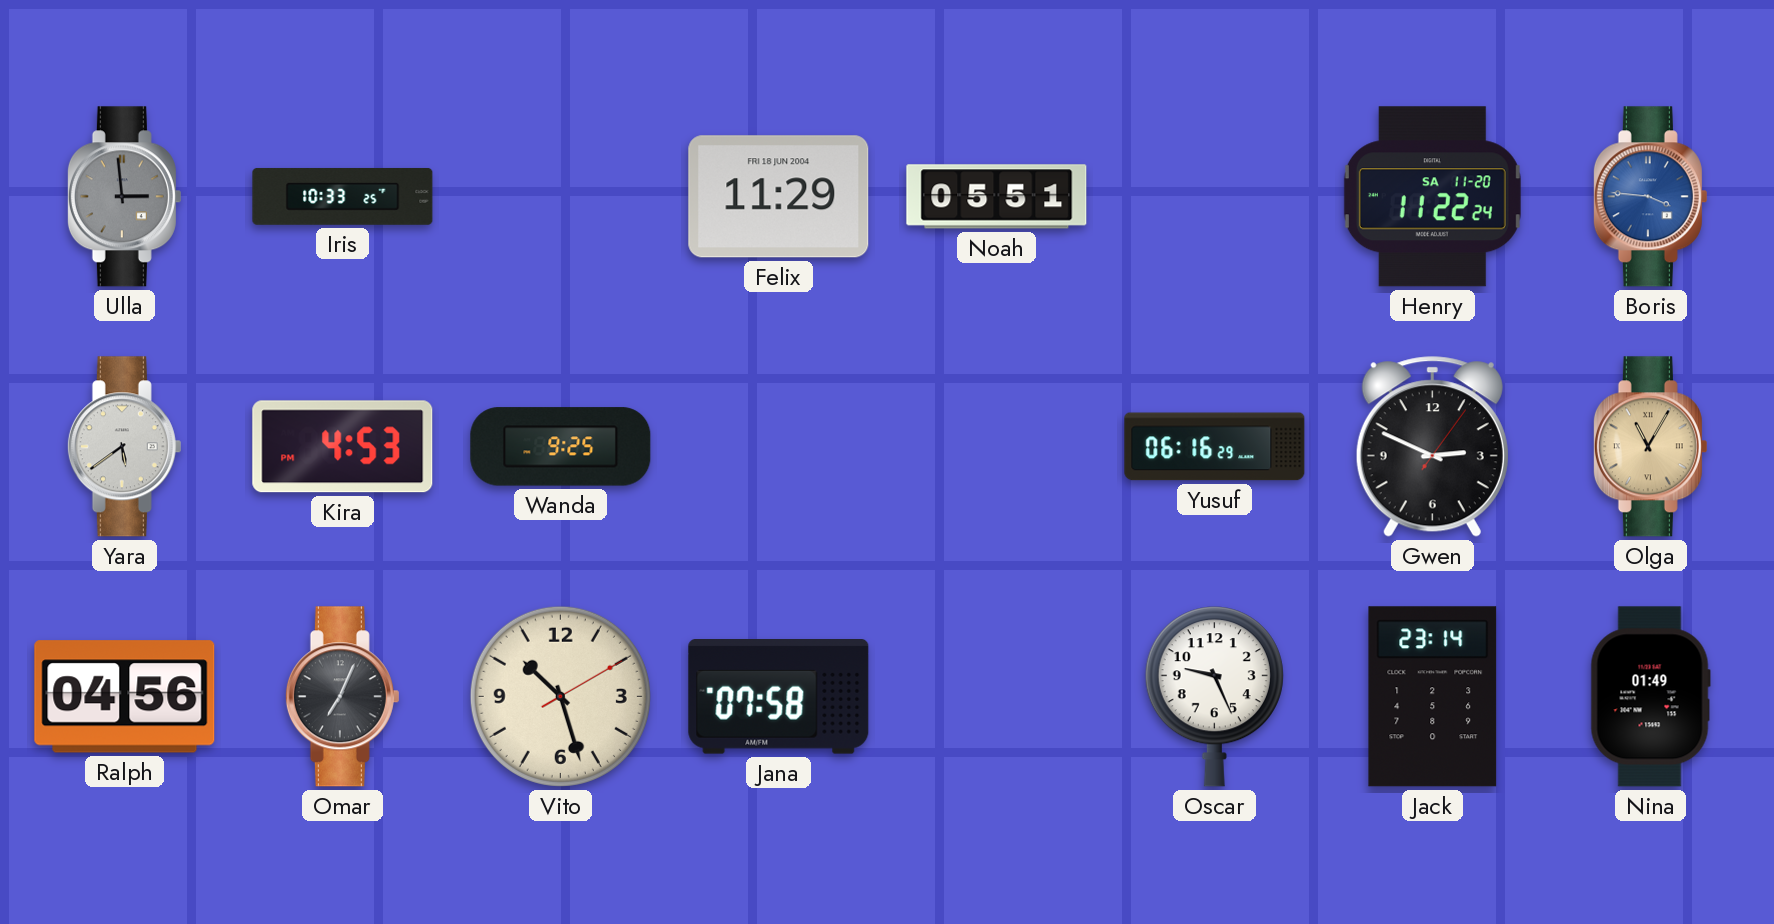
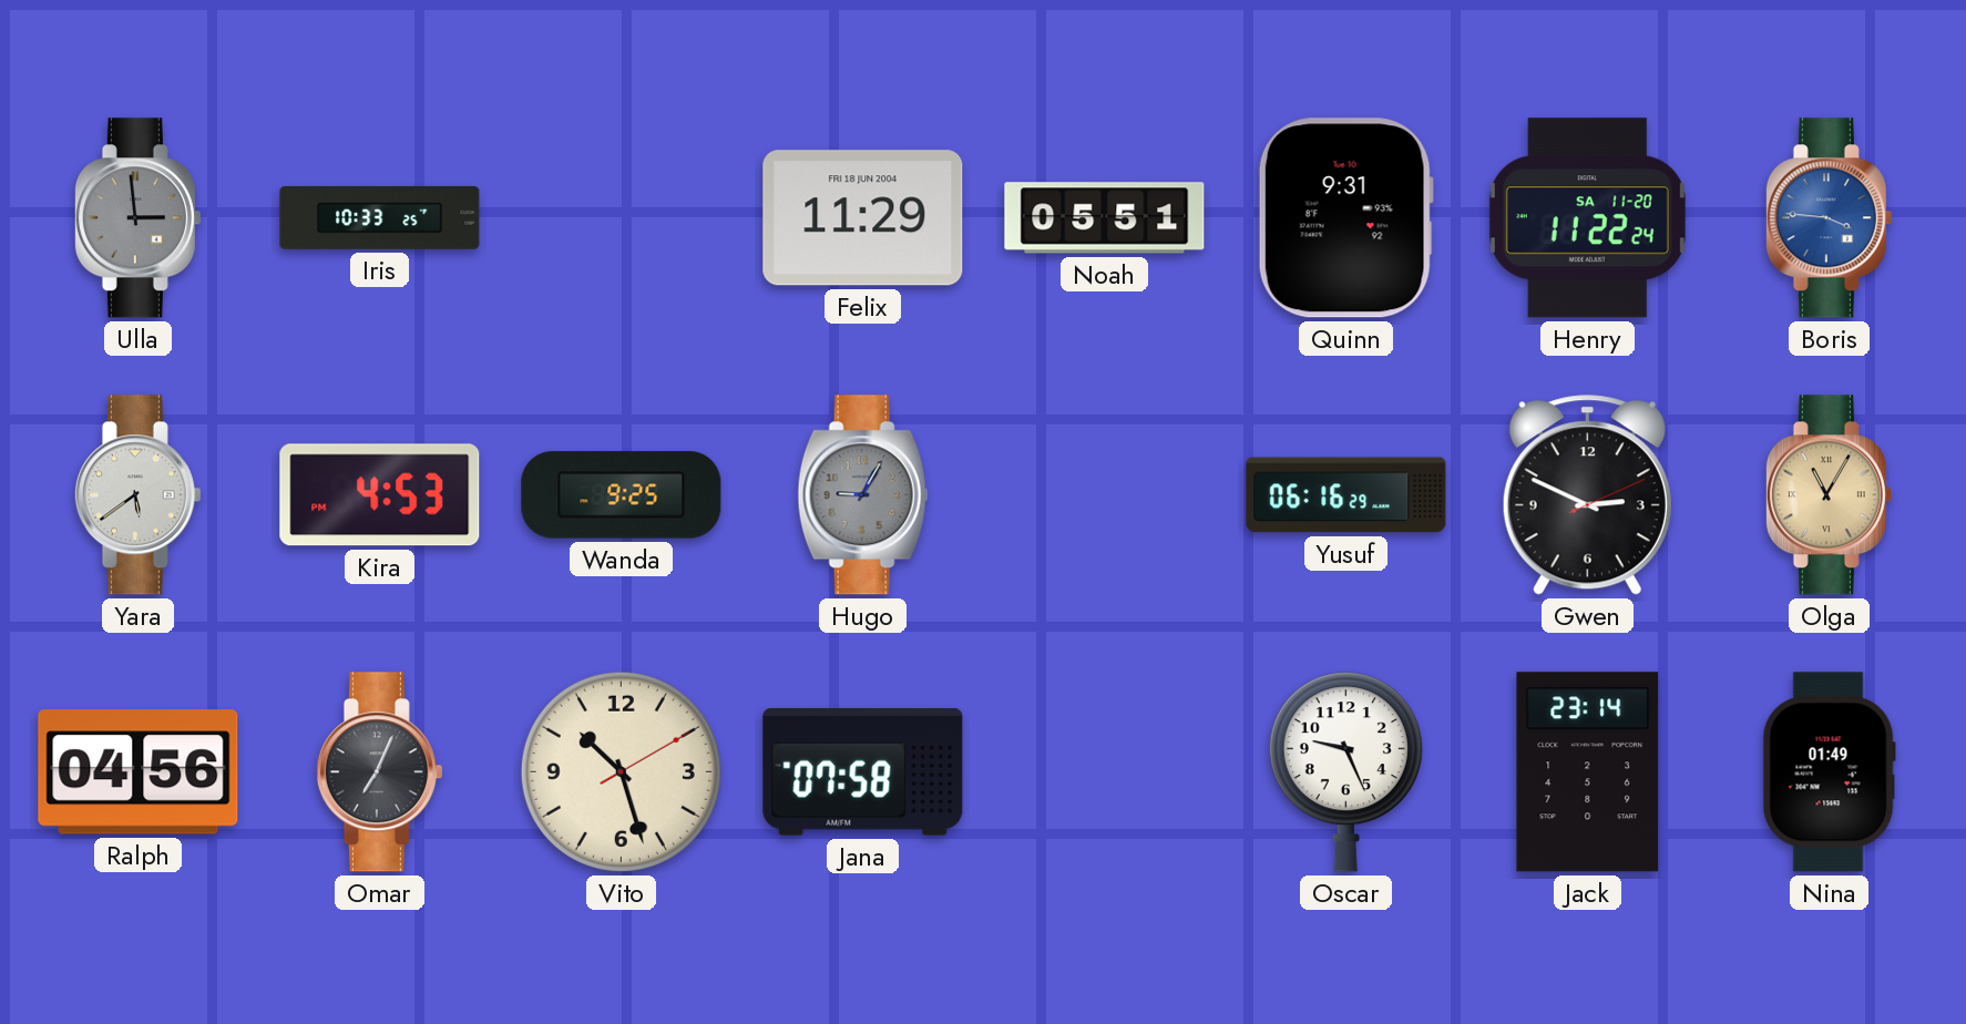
Quinn: none -> 9:31
Hugo: none -> 9:05
Gwen: 2:49:06 -> 2:49:11
